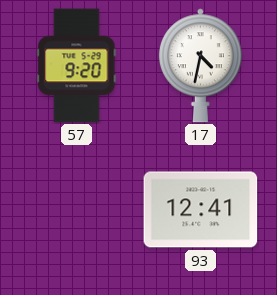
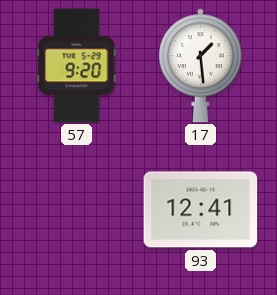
17: 4:32 -> 1:29
